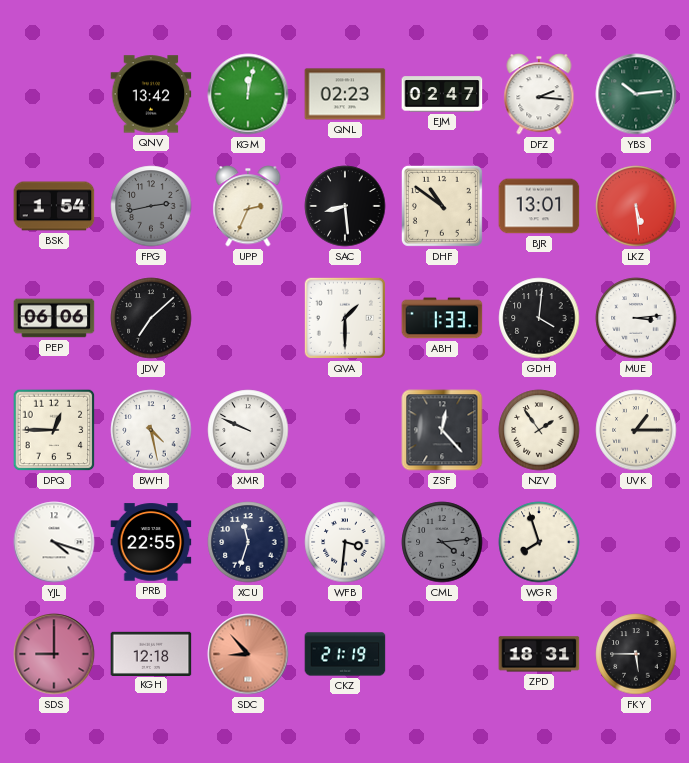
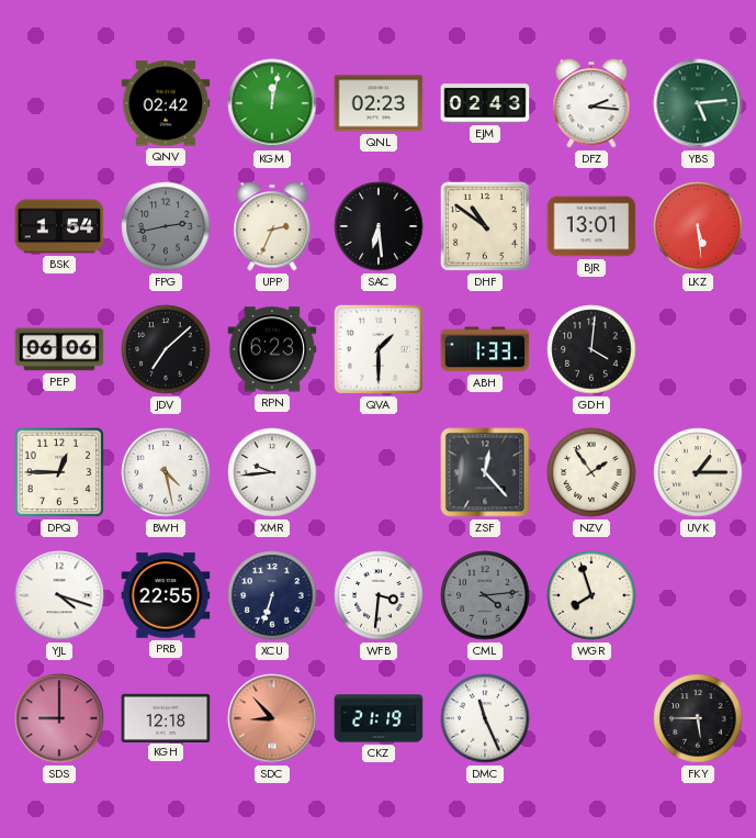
QNV: 13:42 -> 02:42
EJM: 02:47 -> 02:43
YBS: 10:14 -> 5:14
SAC: 8:29 -> 6:29
RPN: none -> 6:23
MUE: 3:14 -> none
XMR: 9:49 -> 9:44
XCU: 11:33 -> 6:33
DMC: none -> 11:26
ZPD: 18:31 -> none
